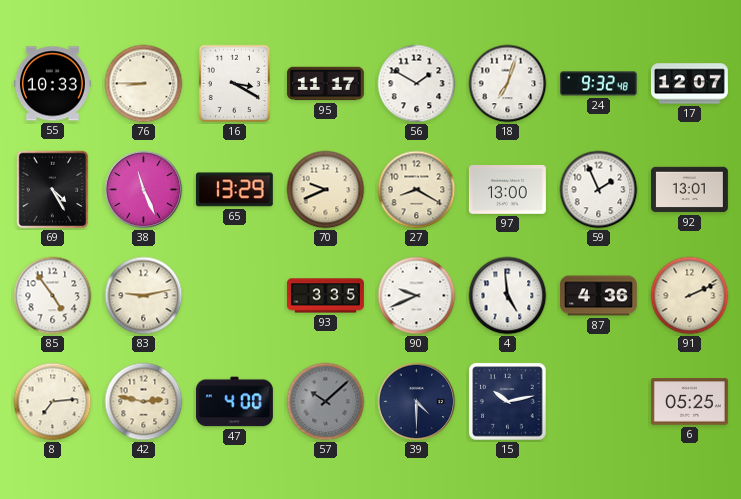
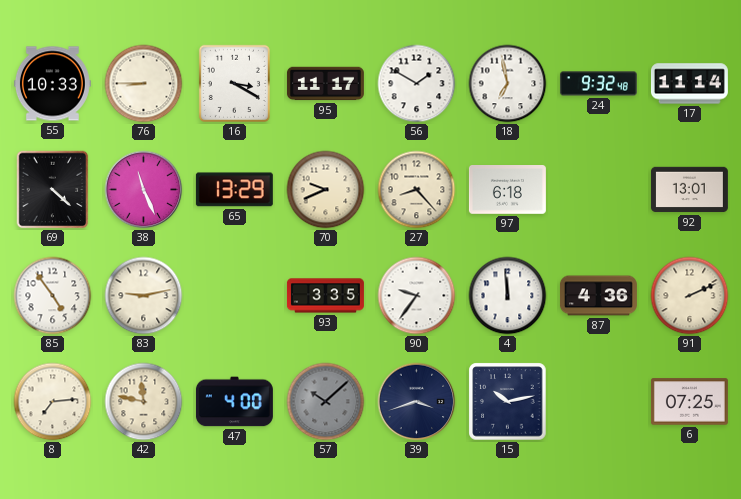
18: 7:03 -> 6:58
17: 12:07 -> 11:14
69: 4:25 -> 4:22
27: 8:20 -> 8:23
97: 13:00 -> 6:18
59: 1:56 -> none
90: 9:41 -> 9:36
4: 4:59 -> 11:59
42: 2:47 -> 11:47
39: 4:30 -> 3:42
6: 05:25 -> 07:25
